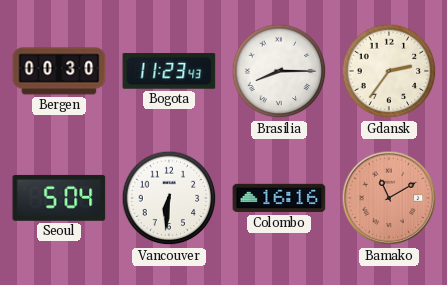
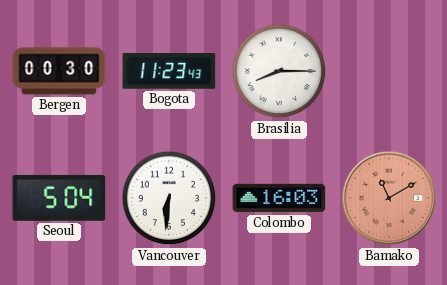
Gdansk: 2:36 -> none
Colombo: 16:16 -> 16:03
